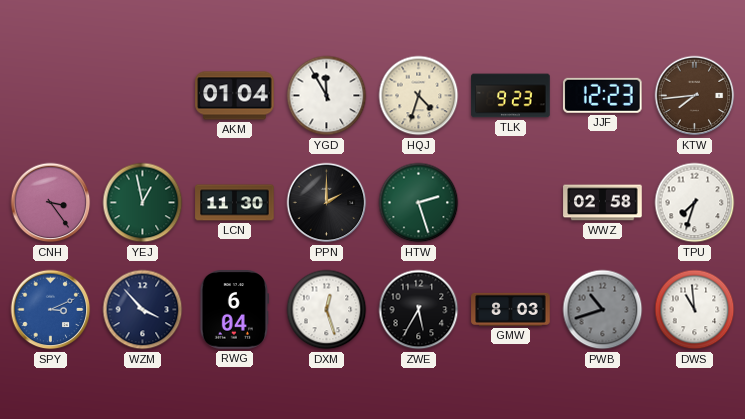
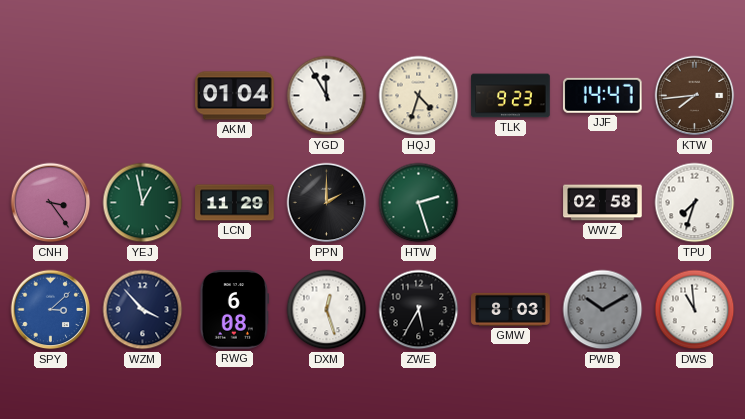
JJF: 12:23 -> 14:47
LCN: 11:30 -> 11:29
SPY: 3:11 -> 3:08
RWG: 6:04 -> 6:08
PWB: 10:42 -> 10:10
